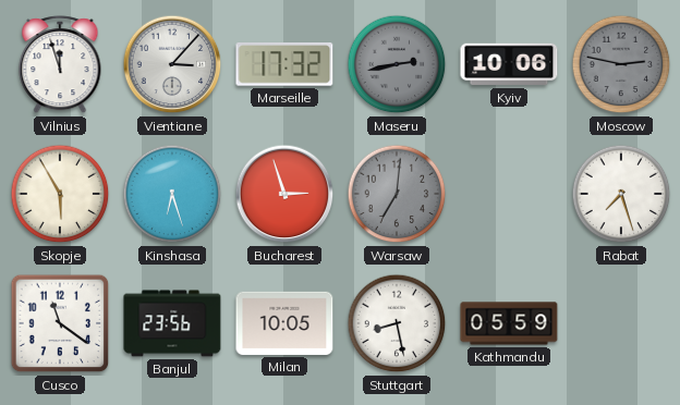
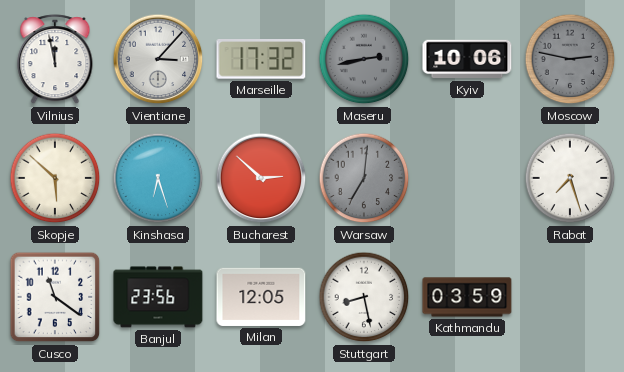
Vilnius: 11:57 -> 11:58
Skopje: 5:55 -> 5:52
Bucharest: 2:57 -> 2:52
Milan: 10:05 -> 12:05
Kathmandu: 05:59 -> 03:59
